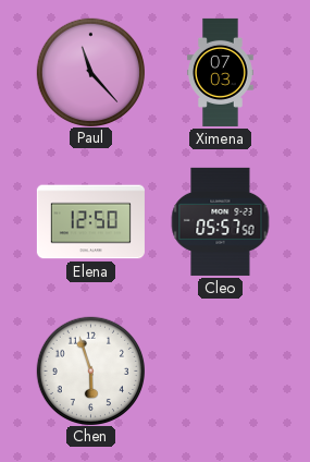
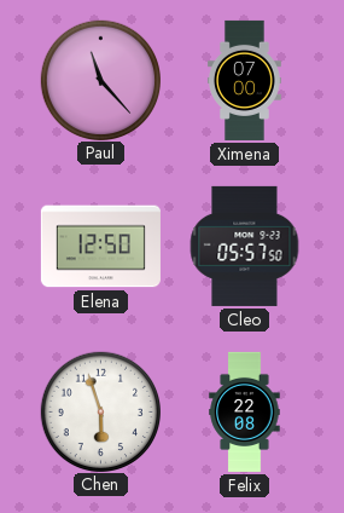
Ximena: 07:03 -> 07:00
Felix: none -> 22:08
